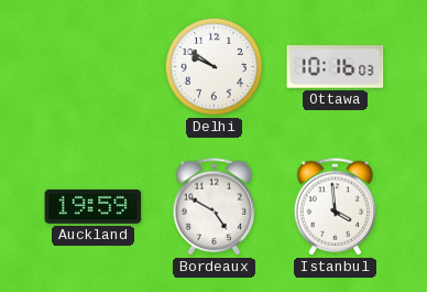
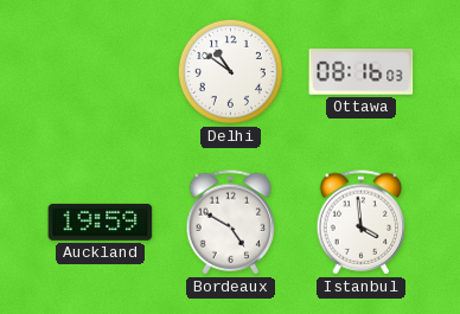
Delhi: 9:51 -> 10:51
Ottawa: 10:16 -> 08:16
